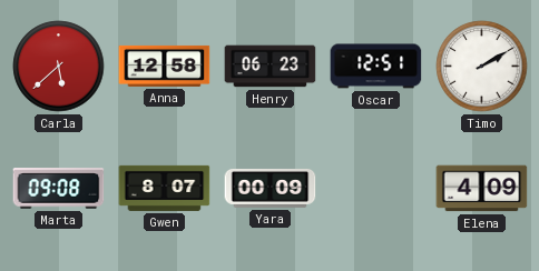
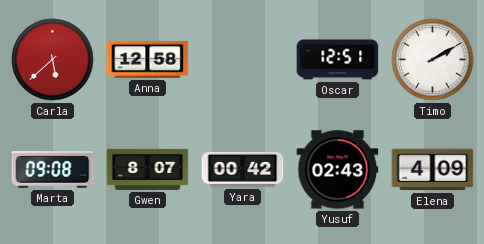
Henry: 06:23 -> none
Yara: 00:09 -> 00:42
Yusuf: none -> 02:43
